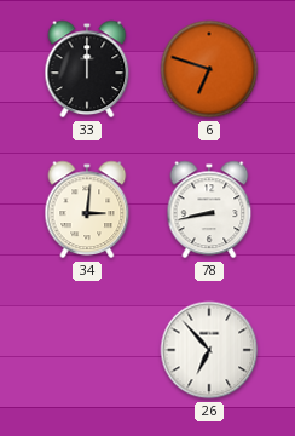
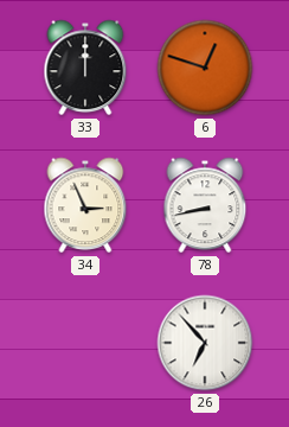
6: 6:48 -> 12:48
34: 3:01 -> 2:56
